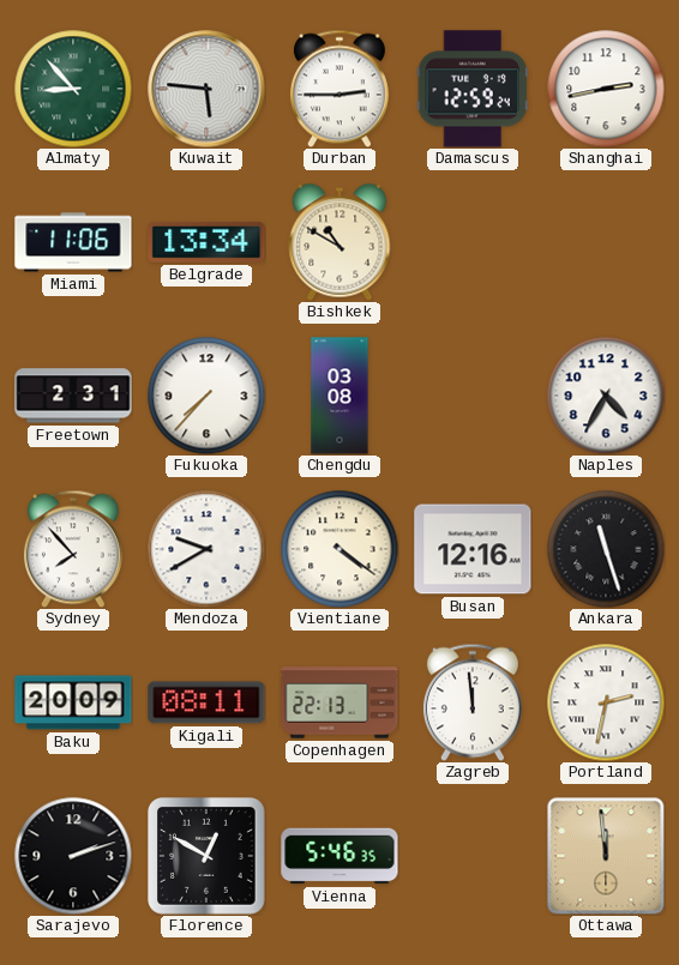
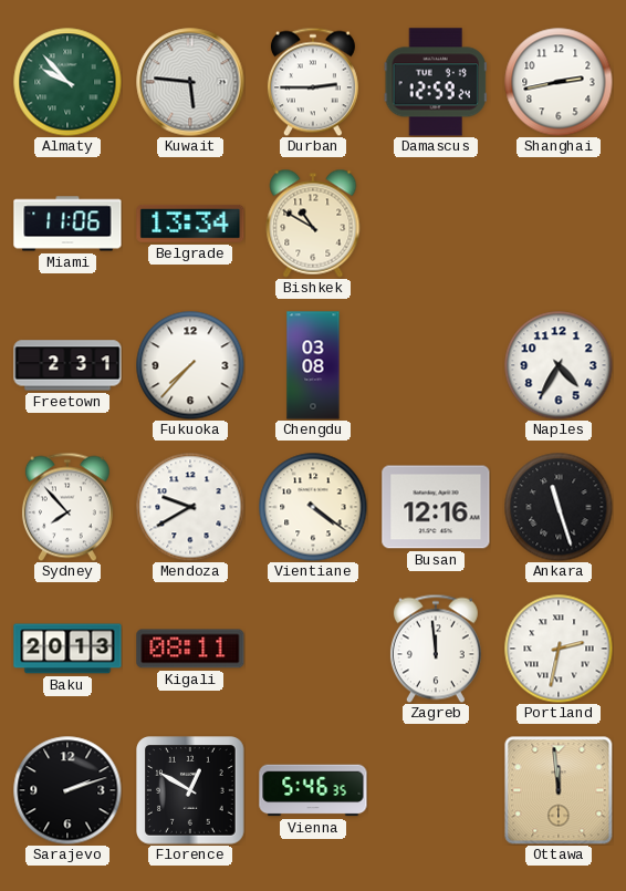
Almaty: 8:53 -> 9:53
Baku: 20:09 -> 20:13
Copenhagen: 22:13 -> none
